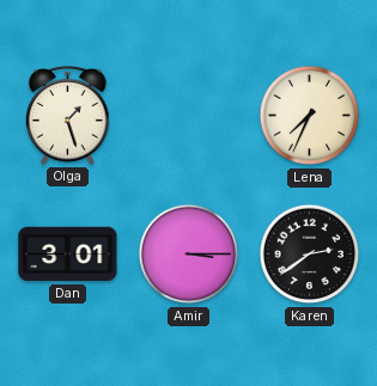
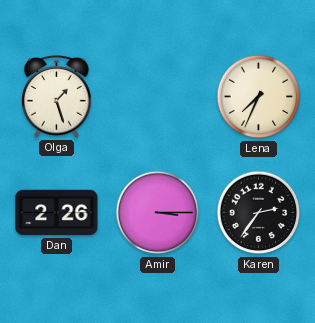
Dan: 3:01 -> 2:26
Karen: 2:39 -> 2:36
